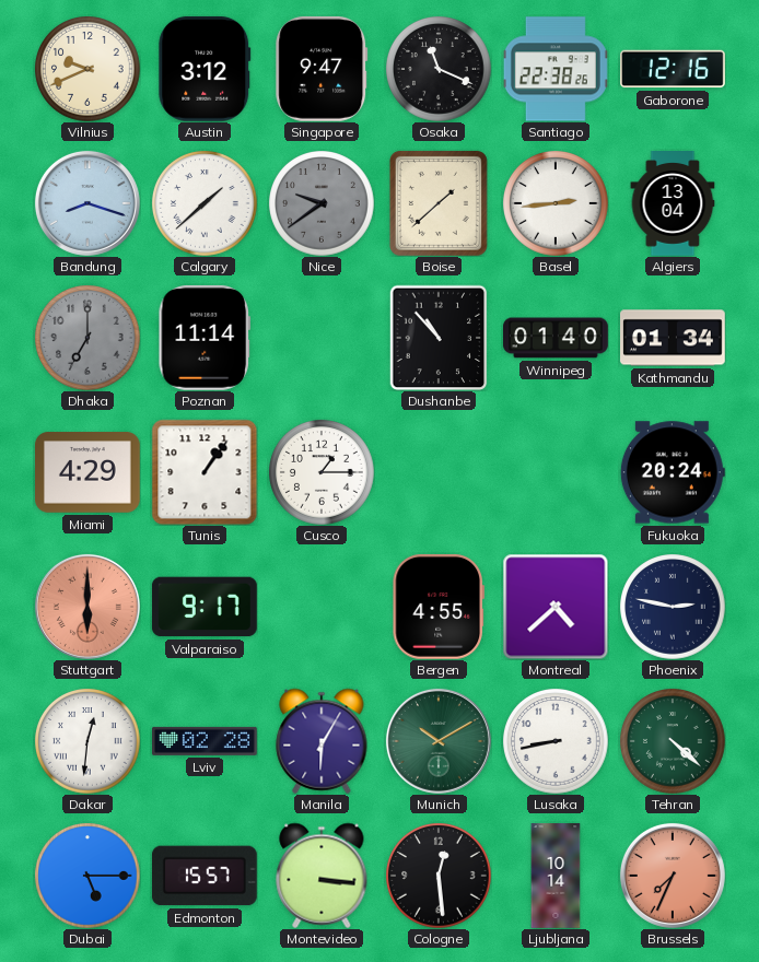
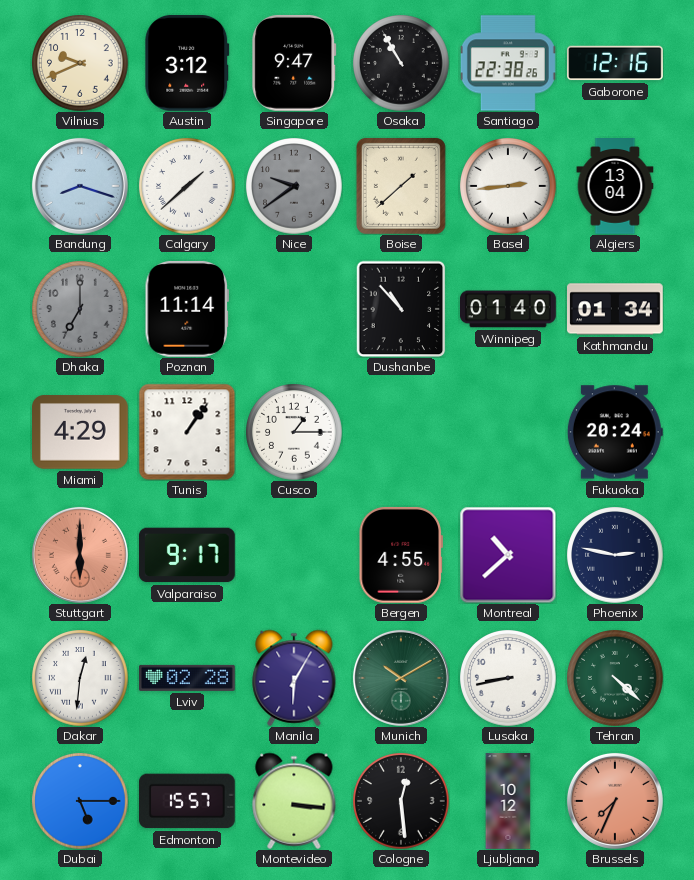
Osaka: 11:19 -> 10:55
Montreal: 4:38 -> 10:38
Ljubljana: 10:14 -> 10:12
